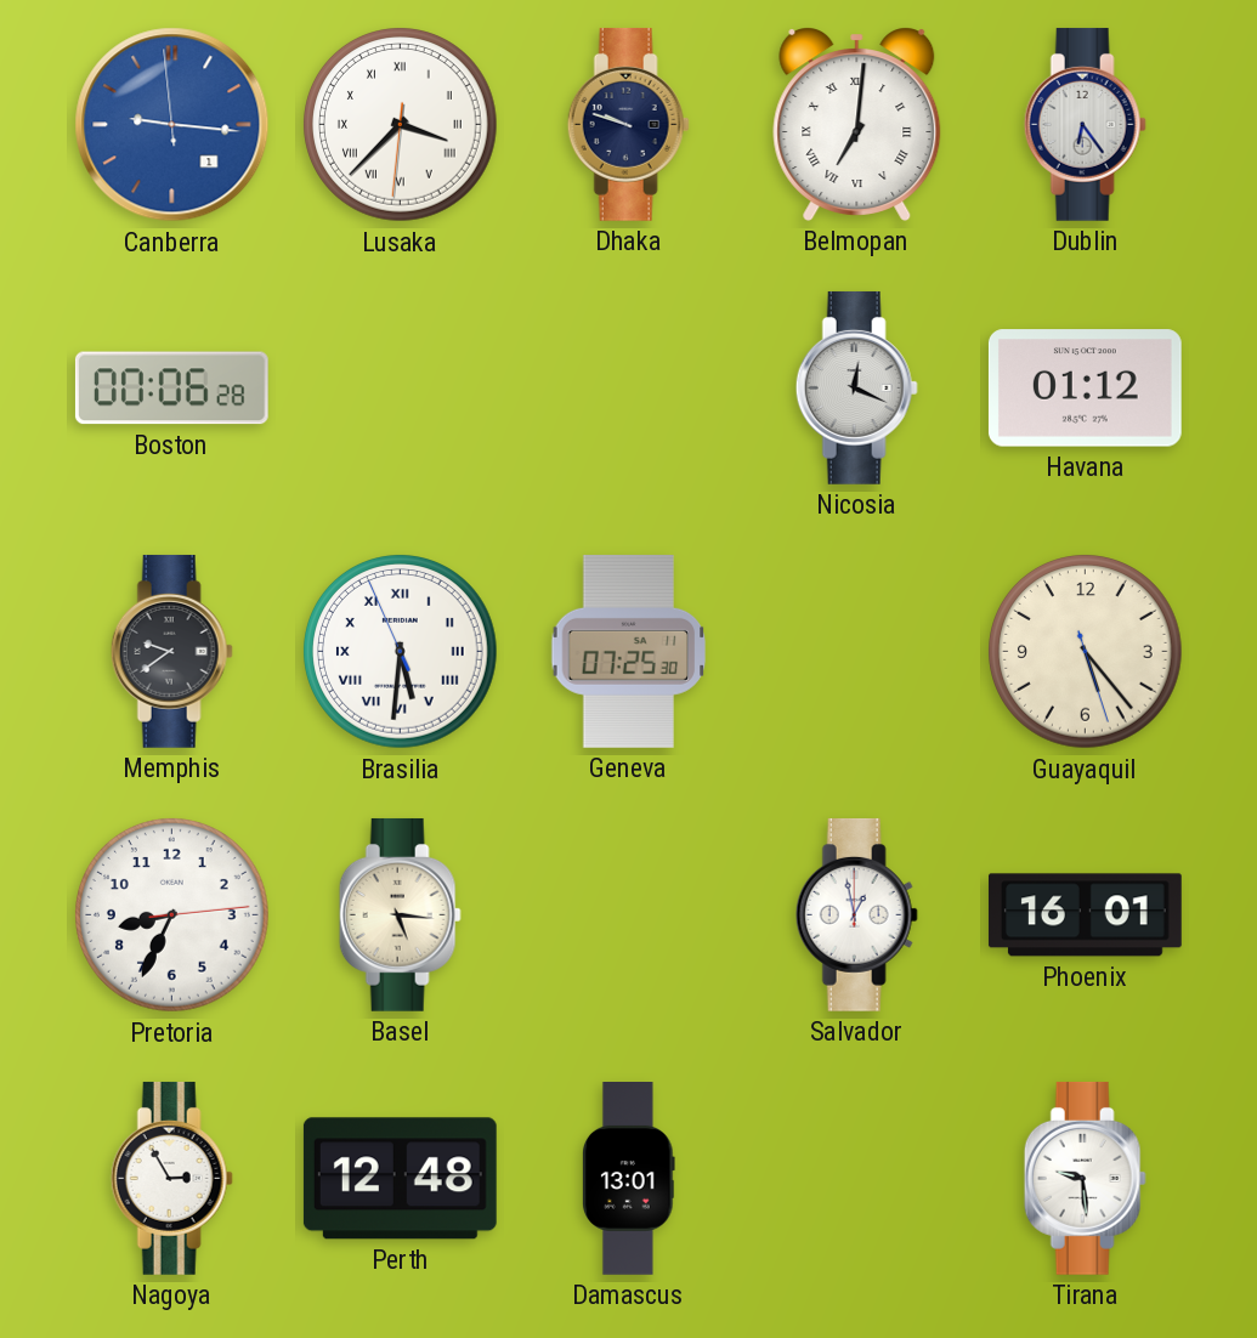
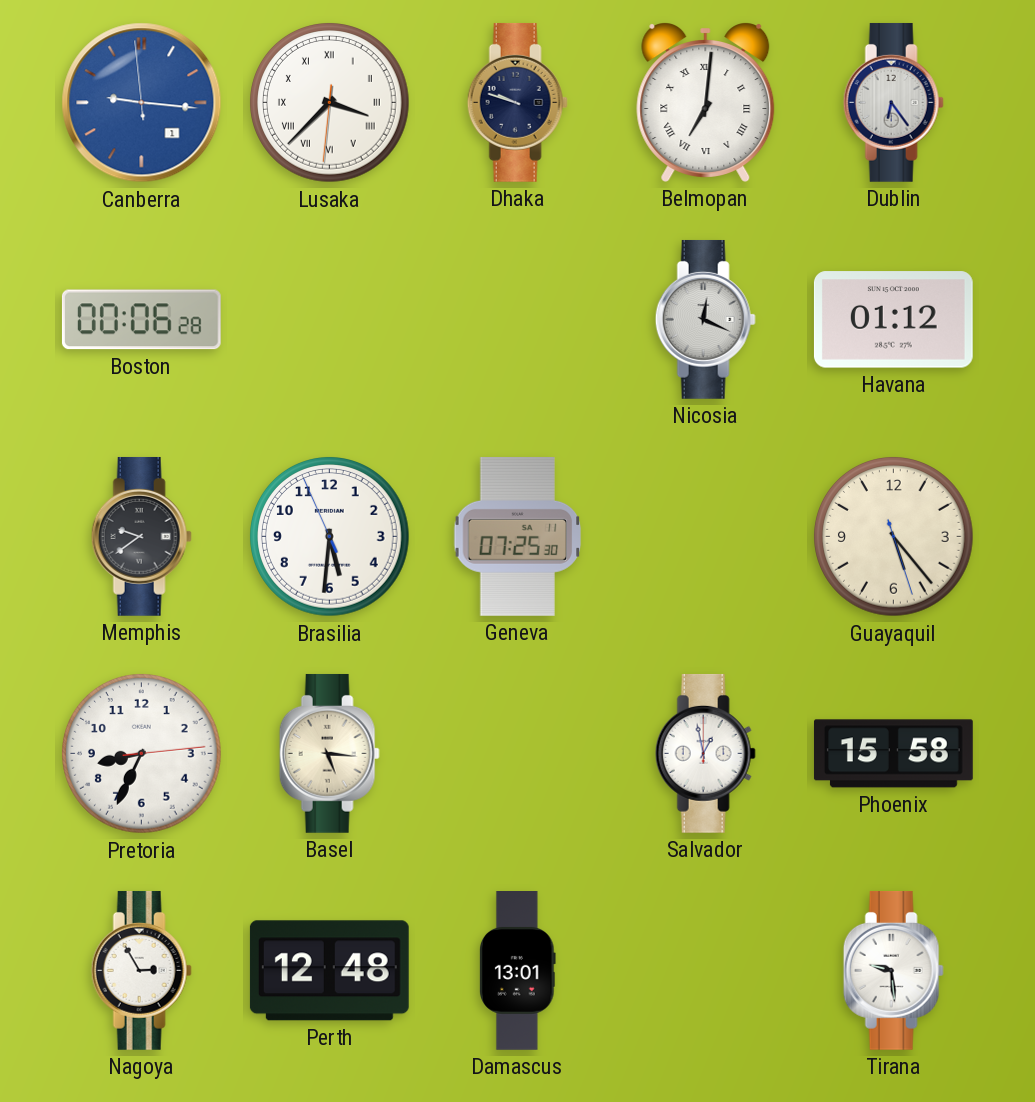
Brasilia numerals: Roman -> Arabic
Phoenix: 16:01 -> 15:58
